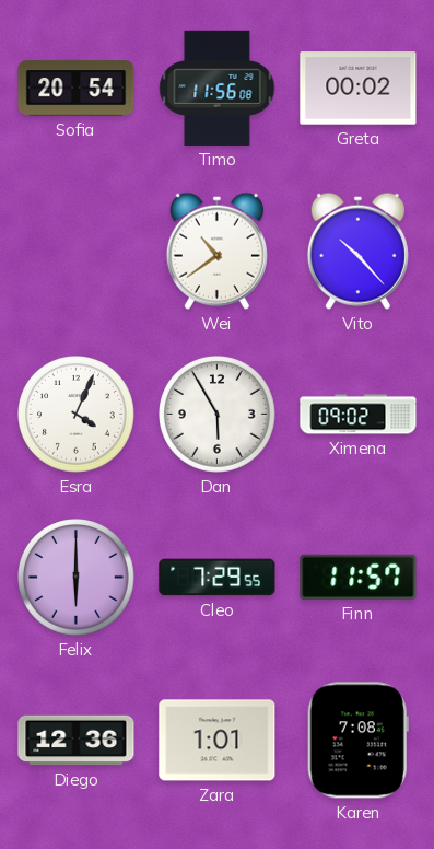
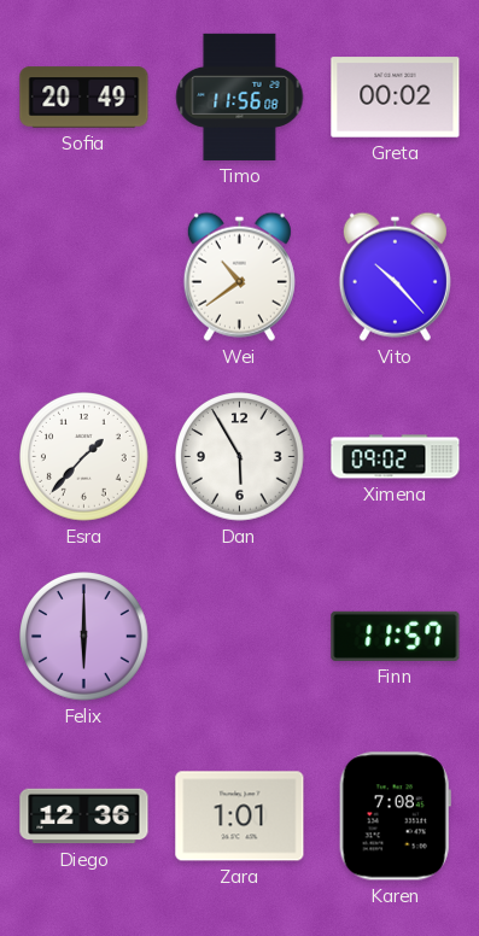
Sofia: 20:54 -> 20:49
Esra: 4:04 -> 1:37
Cleo: 7:29 -> none
